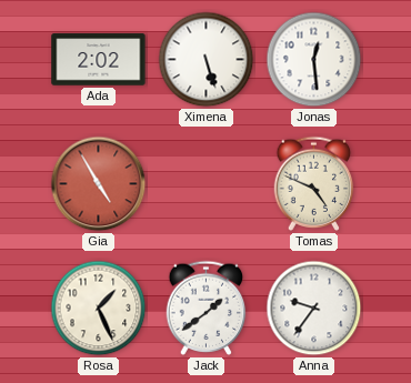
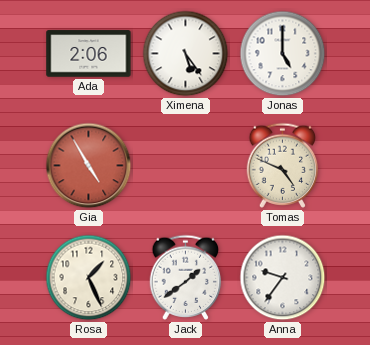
Ada: 2:02 -> 2:06
Ximena: 5:27 -> 5:24
Jonas: 12:29 -> 5:00
